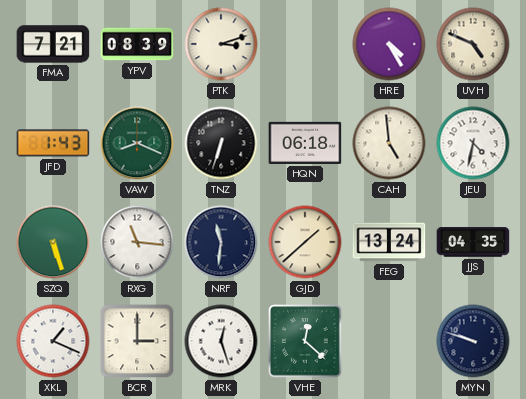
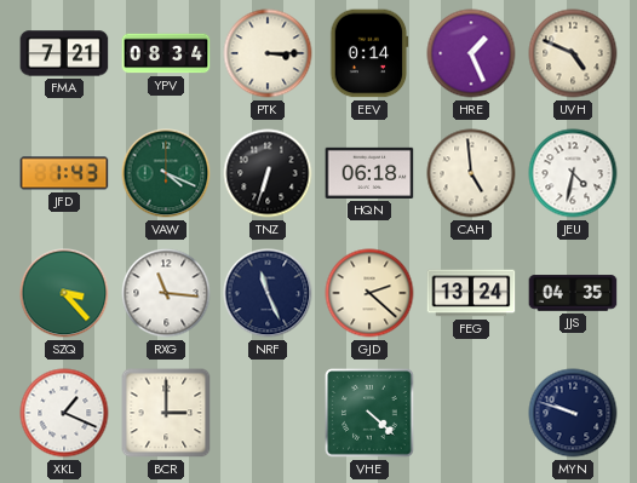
YPV: 08:39 -> 08:34
PTK: 3:12 -> 3:15
EEV: none -> 0:14
HRE: 4:25 -> 1:26
VAW: 8:19 -> 4:19
SZQ: 5:27 -> 3:23
NRF: 11:31 -> 11:26
GJD: 1:38 -> 2:22
MRK: 12:27 -> none
VHE: 12:22 -> 4:22
